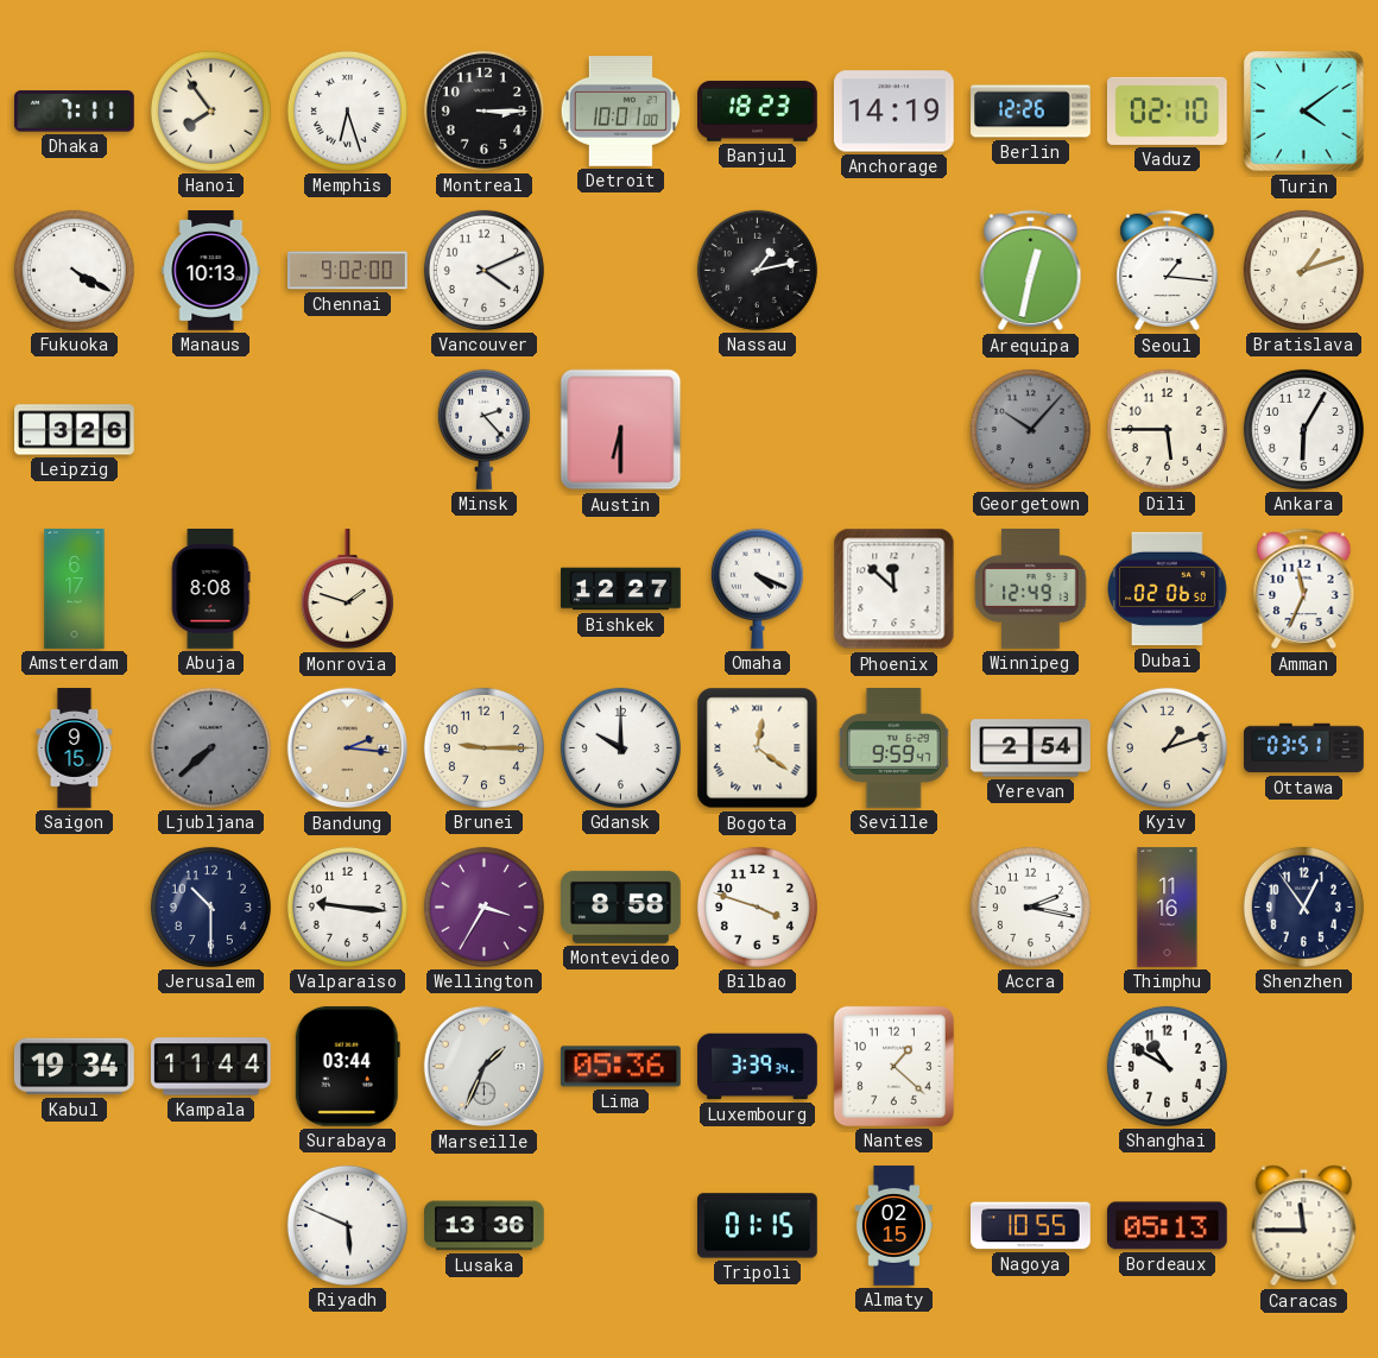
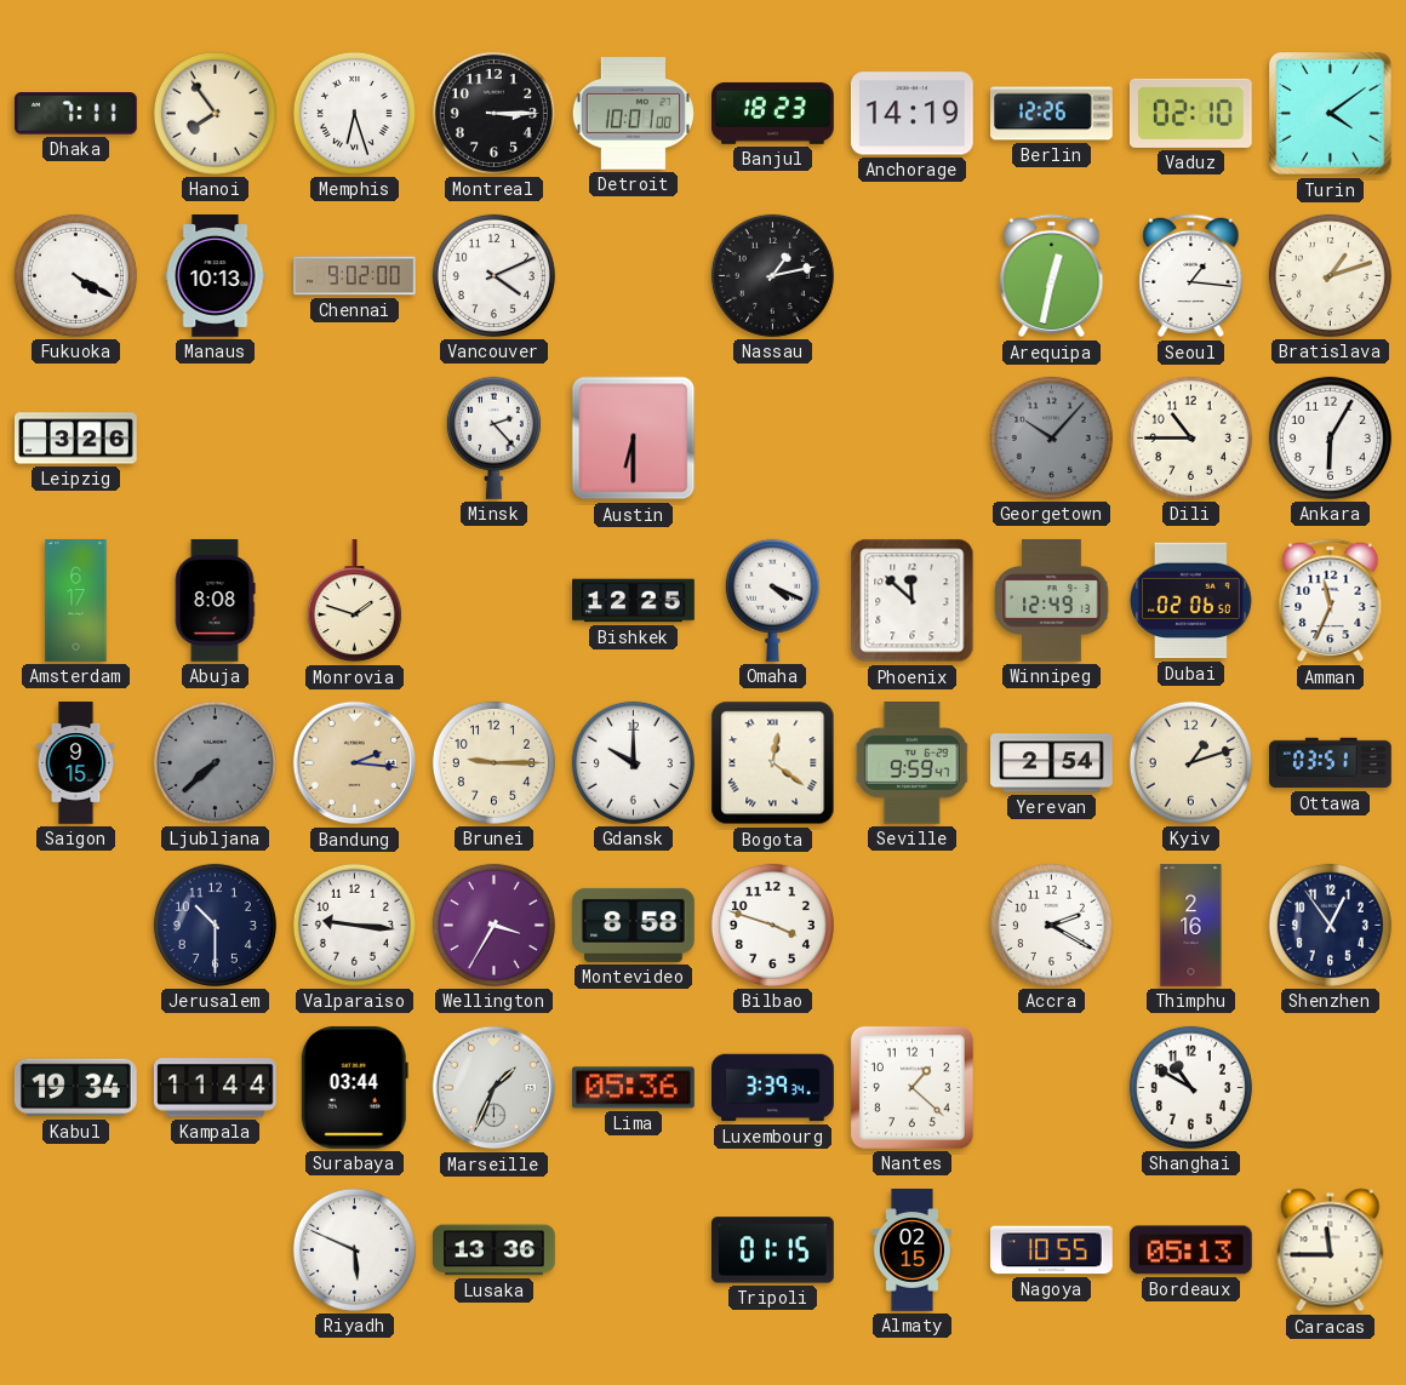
Dili: 5:45 -> 10:45
Bishkek: 12:27 -> 12:25
Accra: 2:17 -> 2:20
Thimphu: 11:16 -> 2:16
